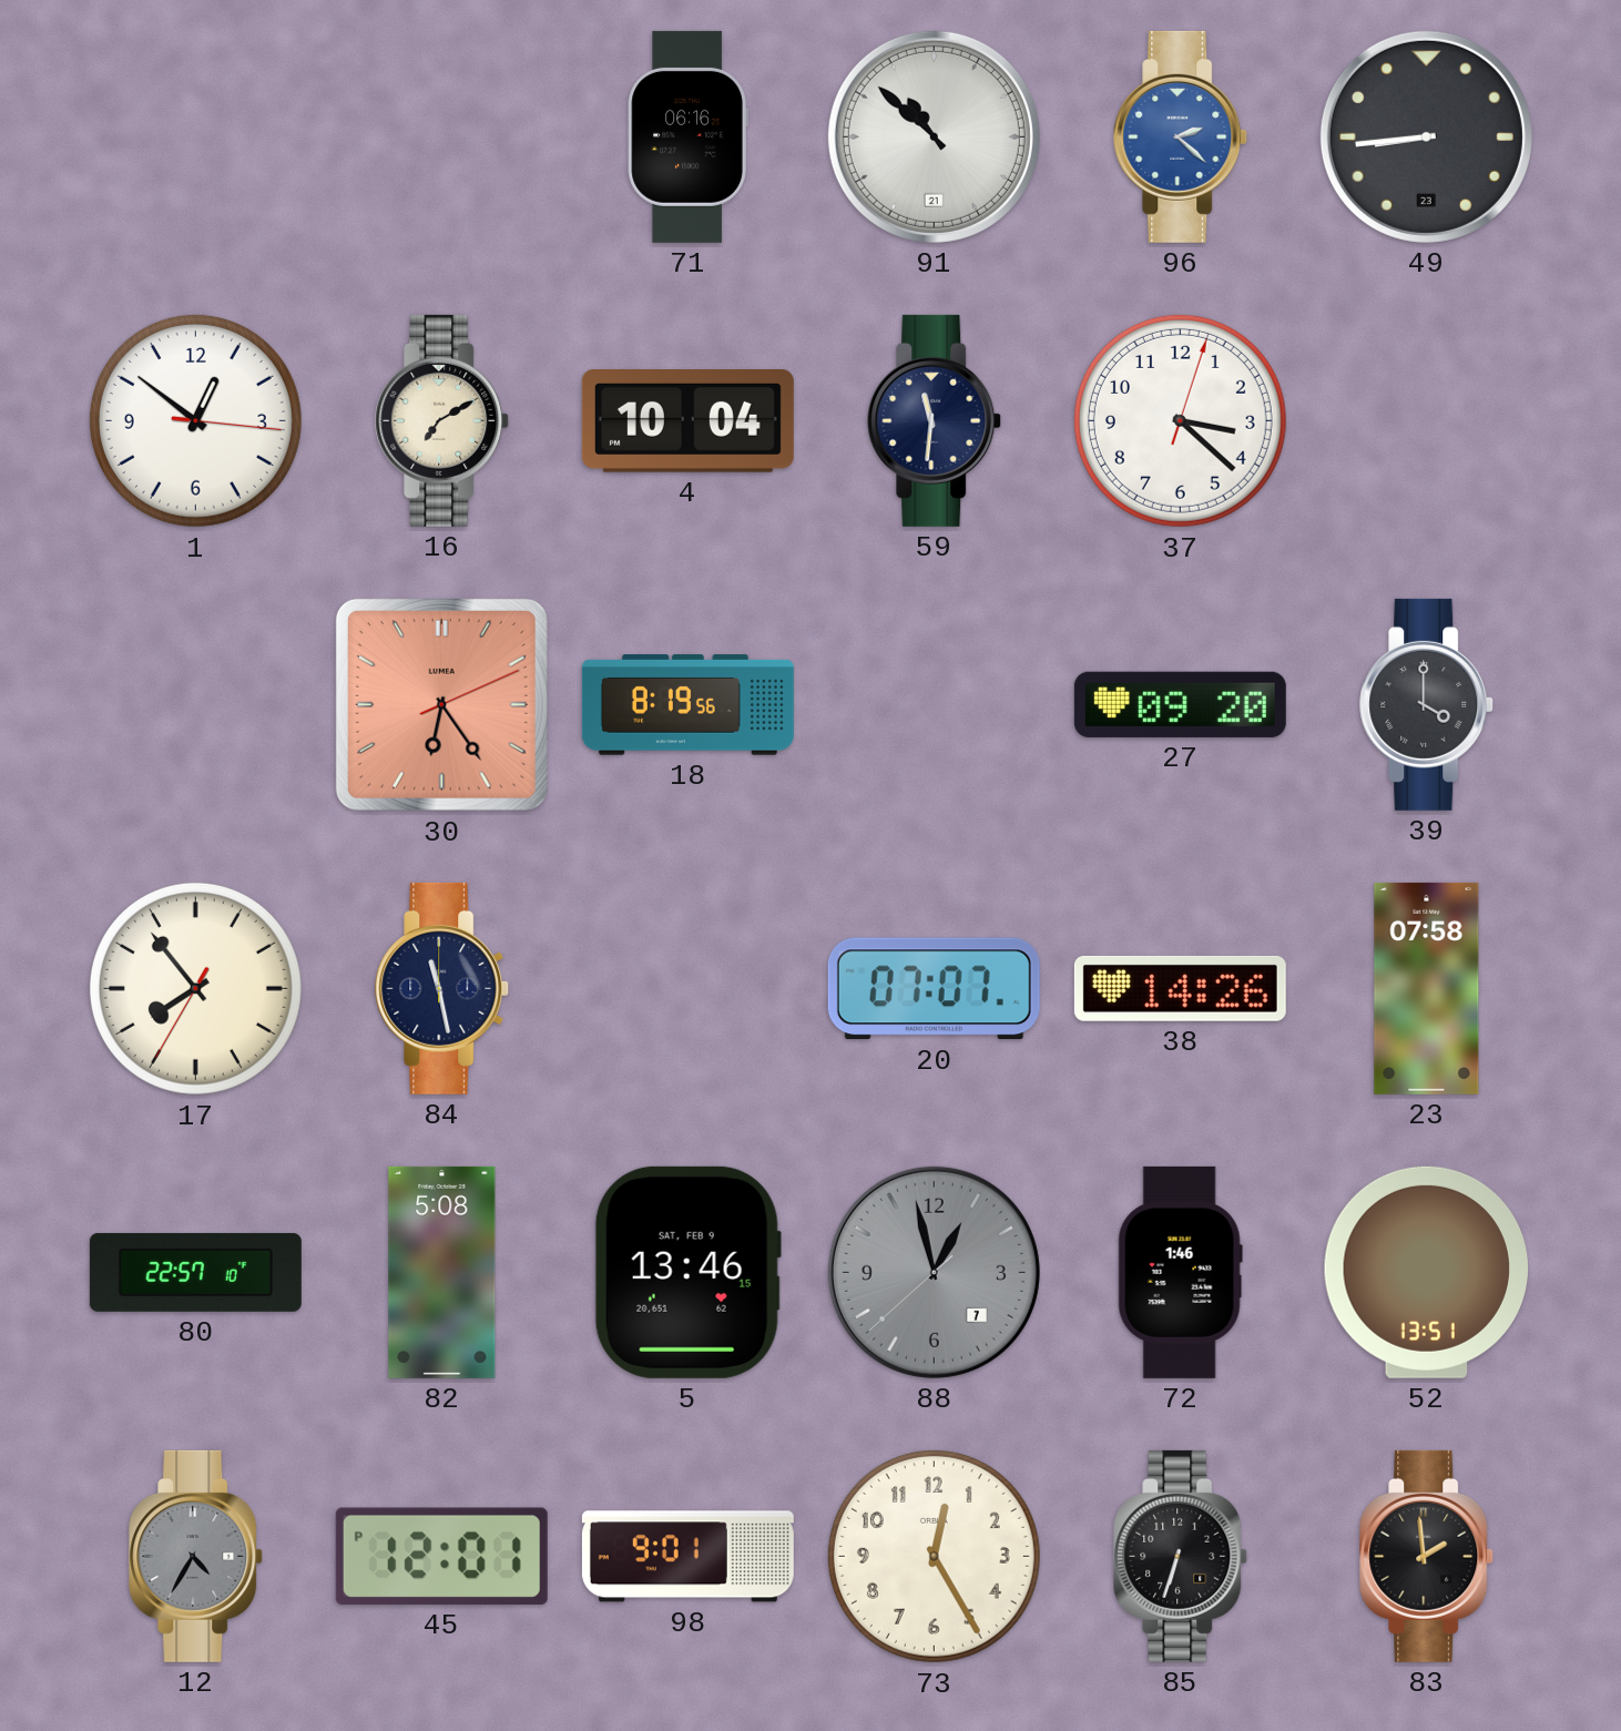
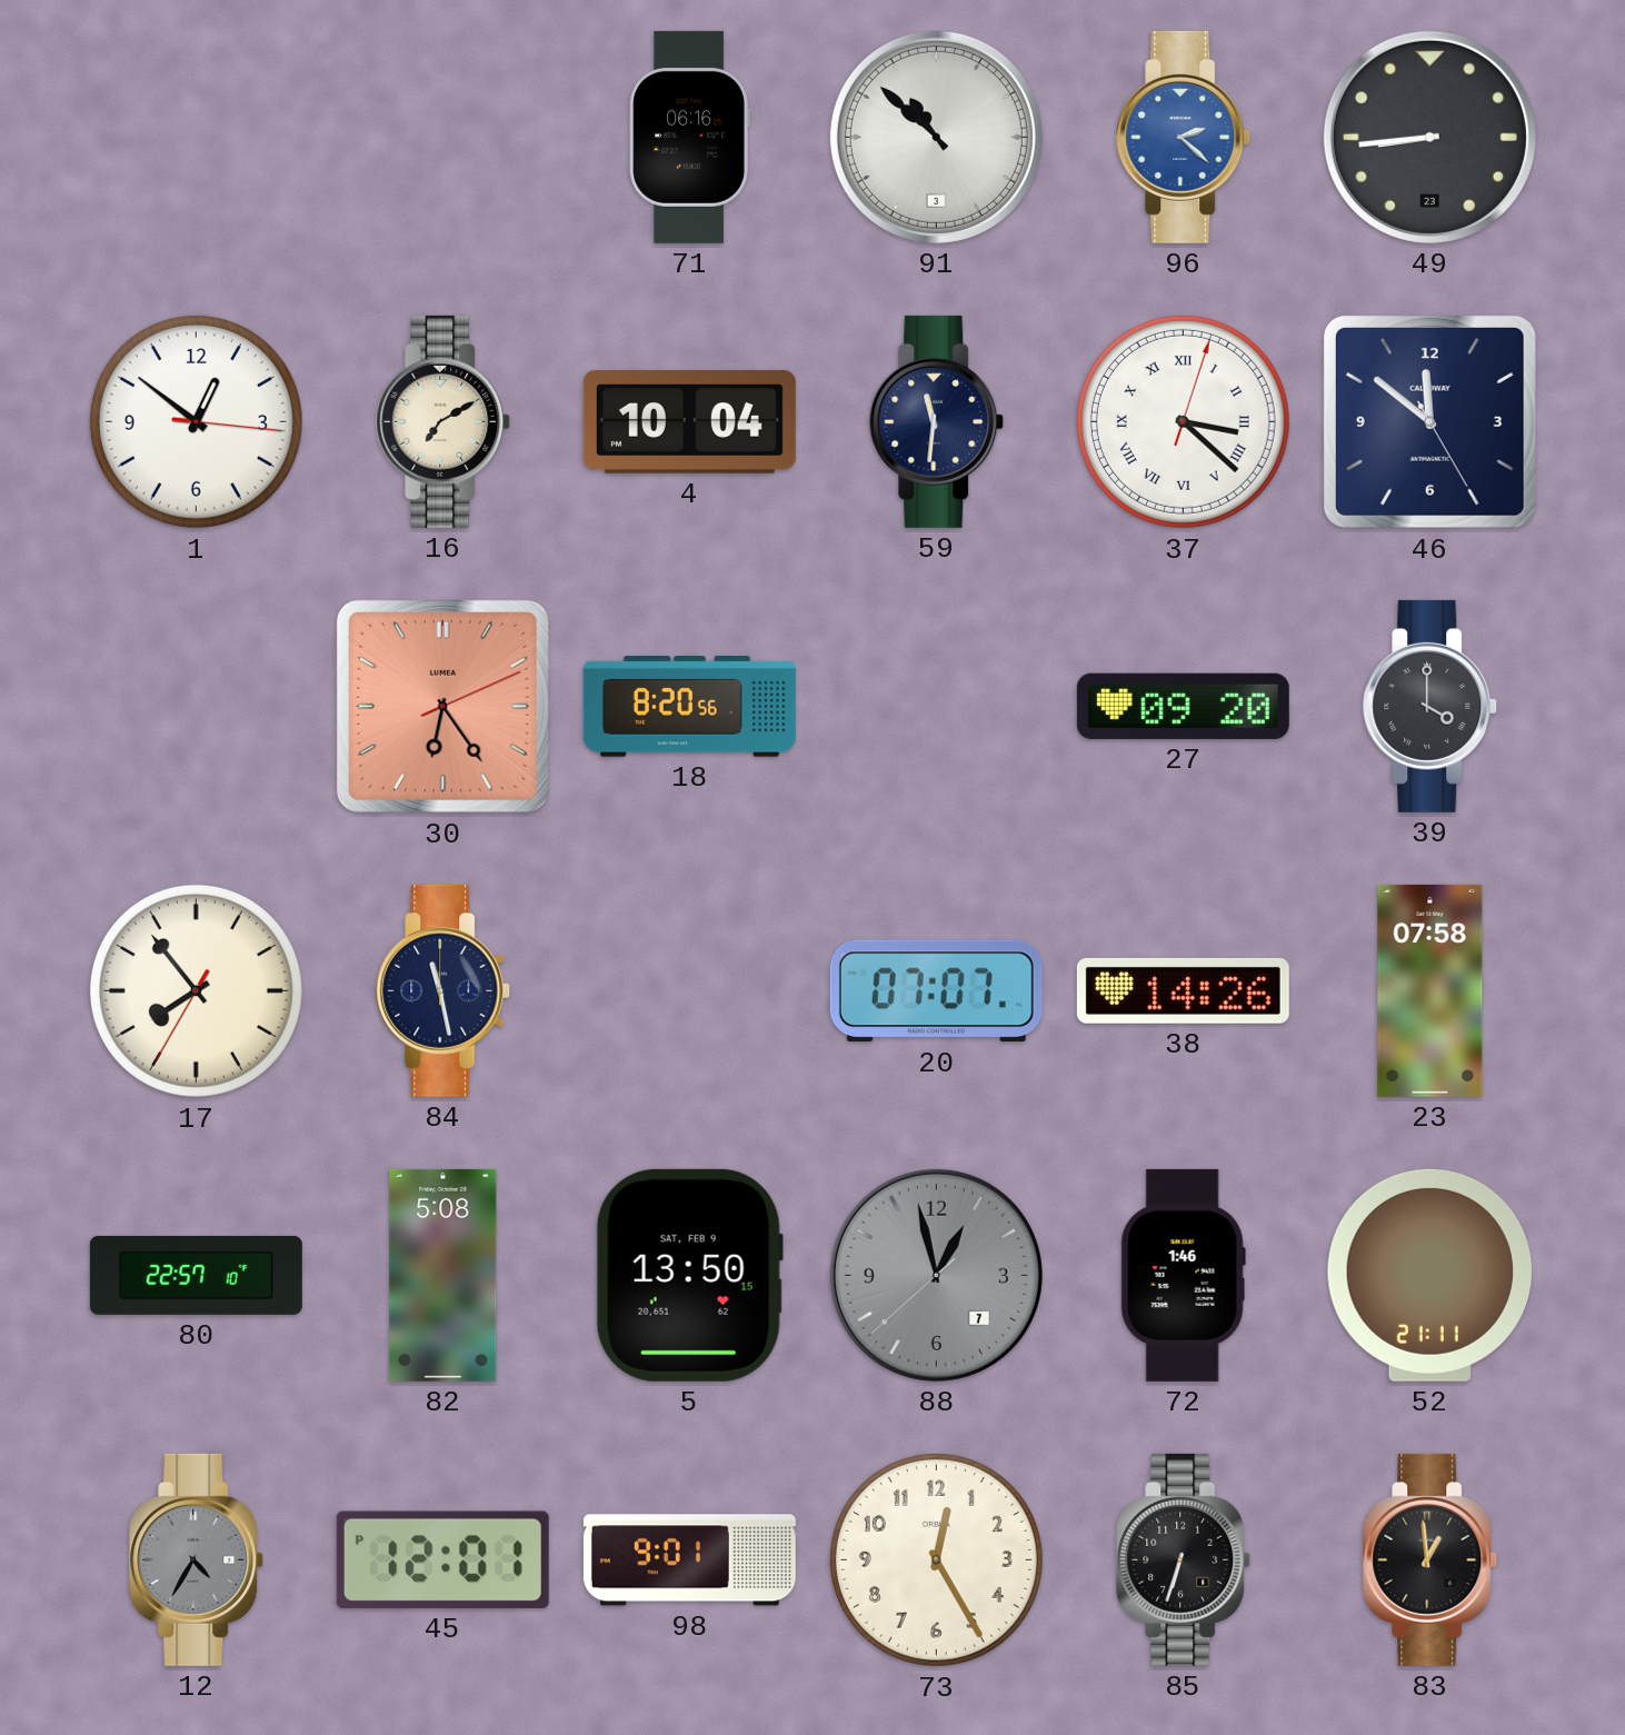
91 date: 21 -> 3
37 numerals: Arabic -> Roman
46: none -> 11:51
18: 8:19 -> 8:20
5: 13:46 -> 13:50
52: 13:51 -> 21:11
83: 1:59 -> 12:59
